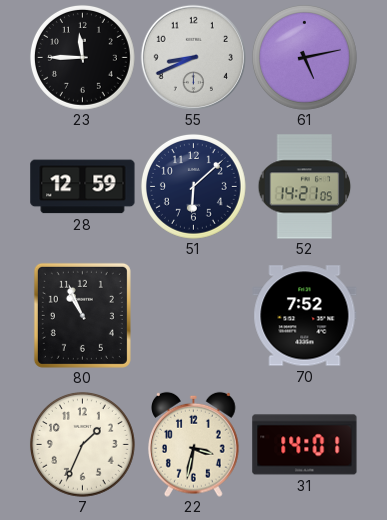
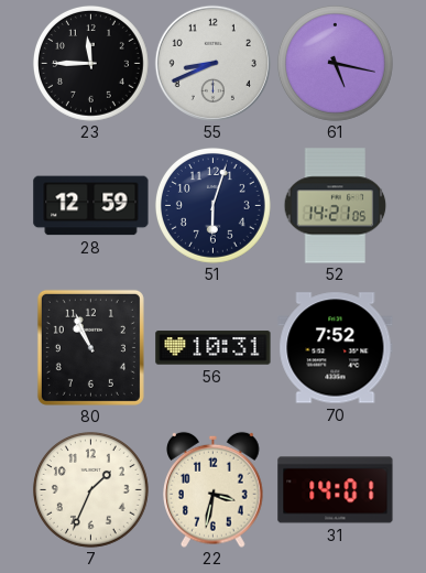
61: 5:13 -> 5:17
51: 6:08 -> 6:03
56: none -> 10:31
